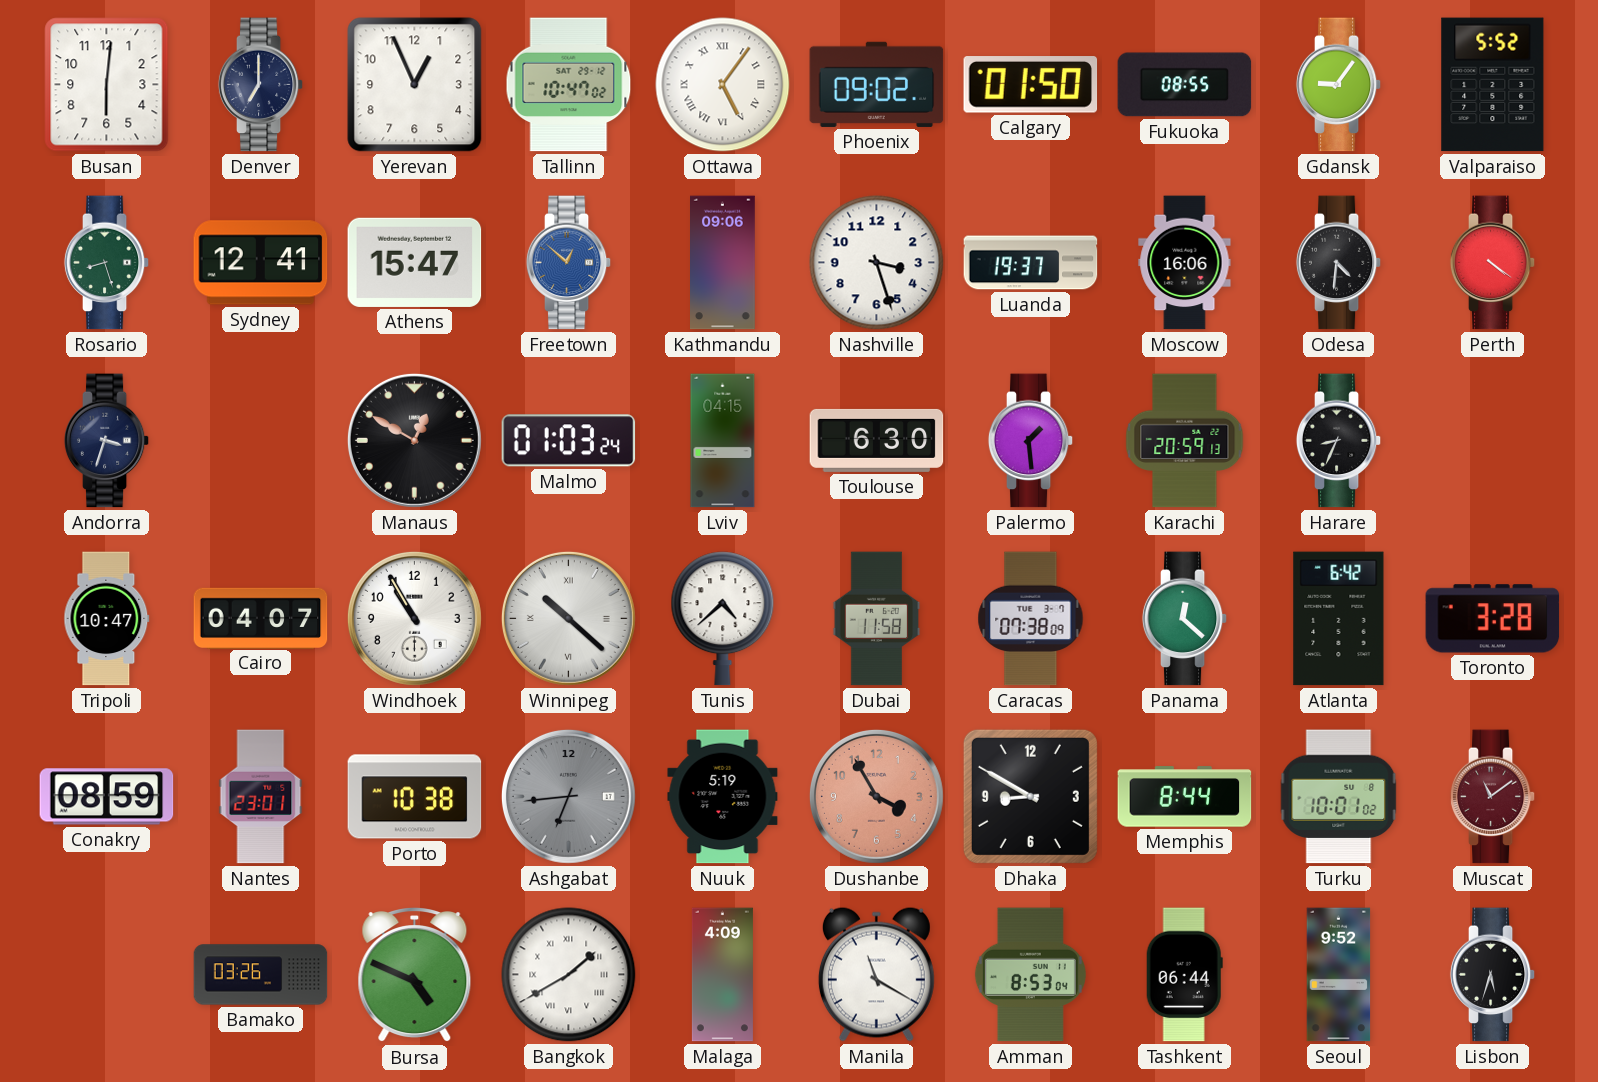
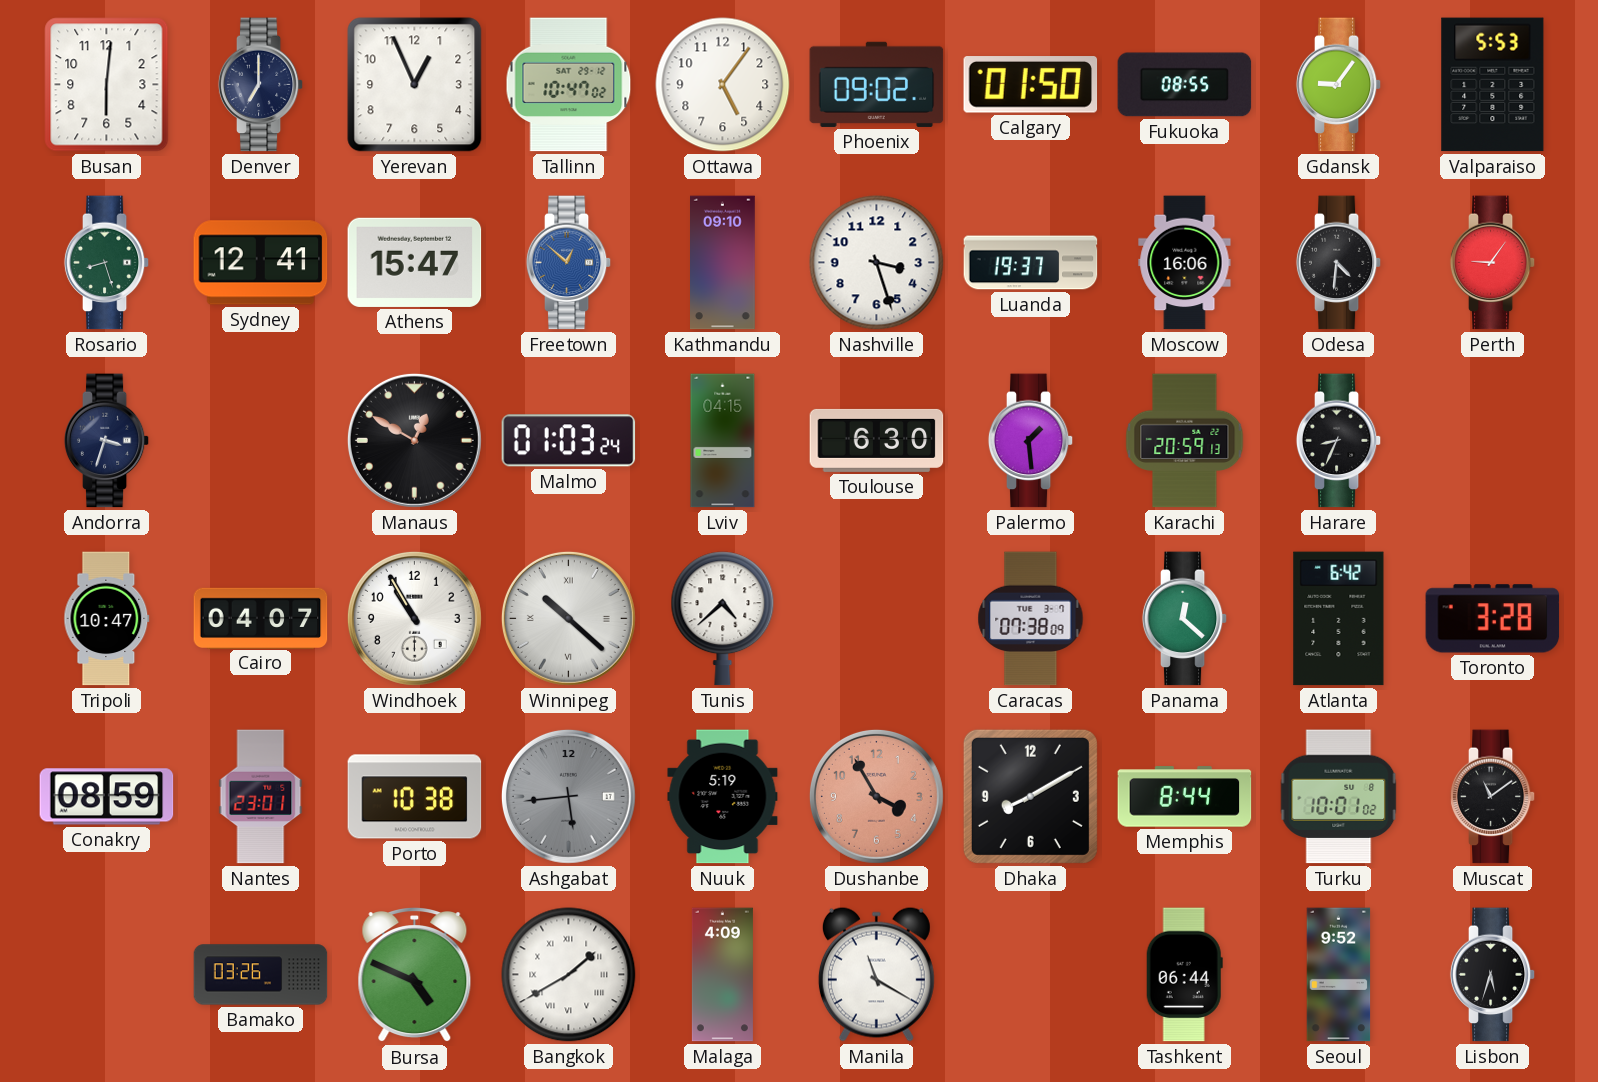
Ottawa numerals: Roman -> Arabic
Valparaiso: 5:52 -> 5:53
Kathmandu: 09:06 -> 09:10
Perth: 4:21 -> 9:06
Dubai: 11:58 -> none
Ashgabat: 6:44 -> 5:44
Dhaka: 8:50 -> 8:10
Muscat dial: burgundy -> black
Amman: 8:53 -> none
